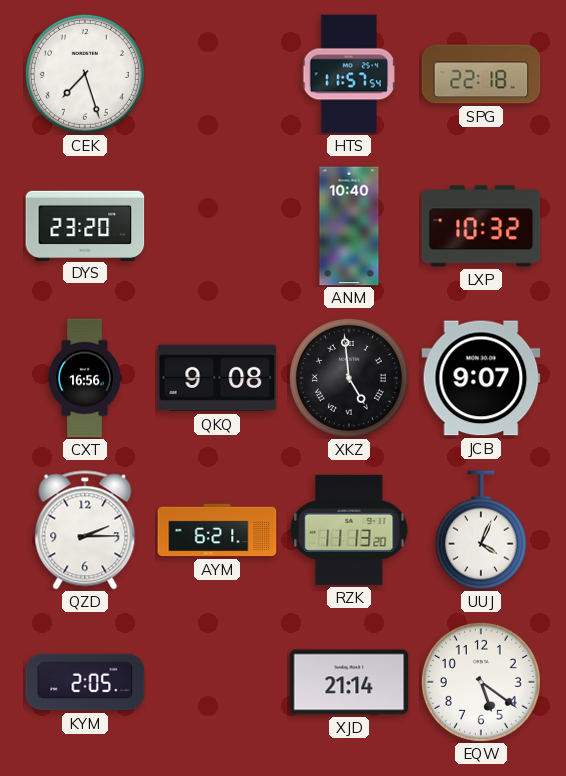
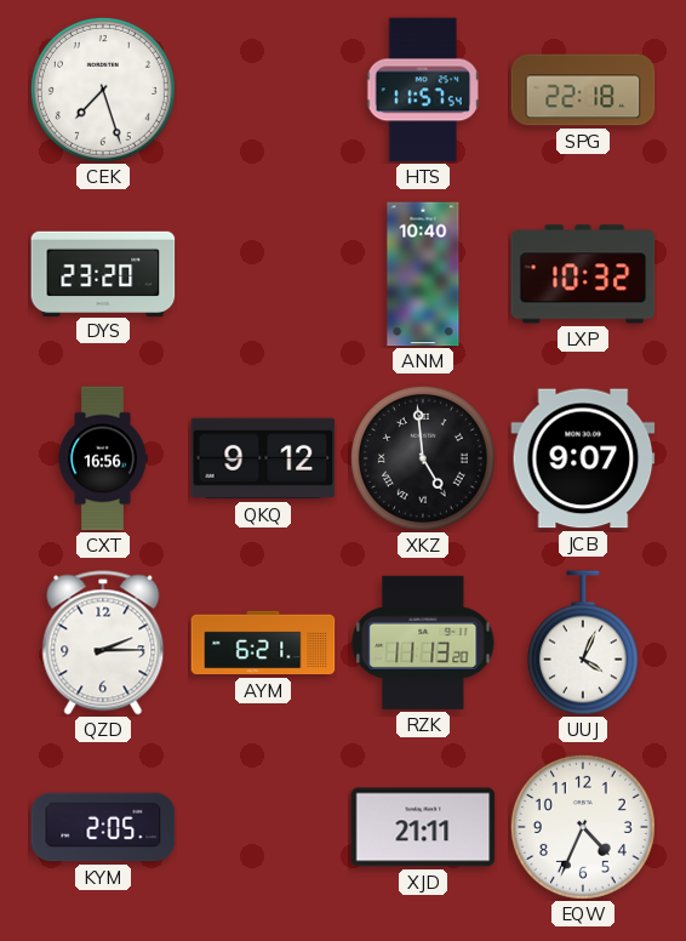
QKQ: 9:08 -> 9:12
XJD: 21:14 -> 21:11
EQW: 5:21 -> 4:34
